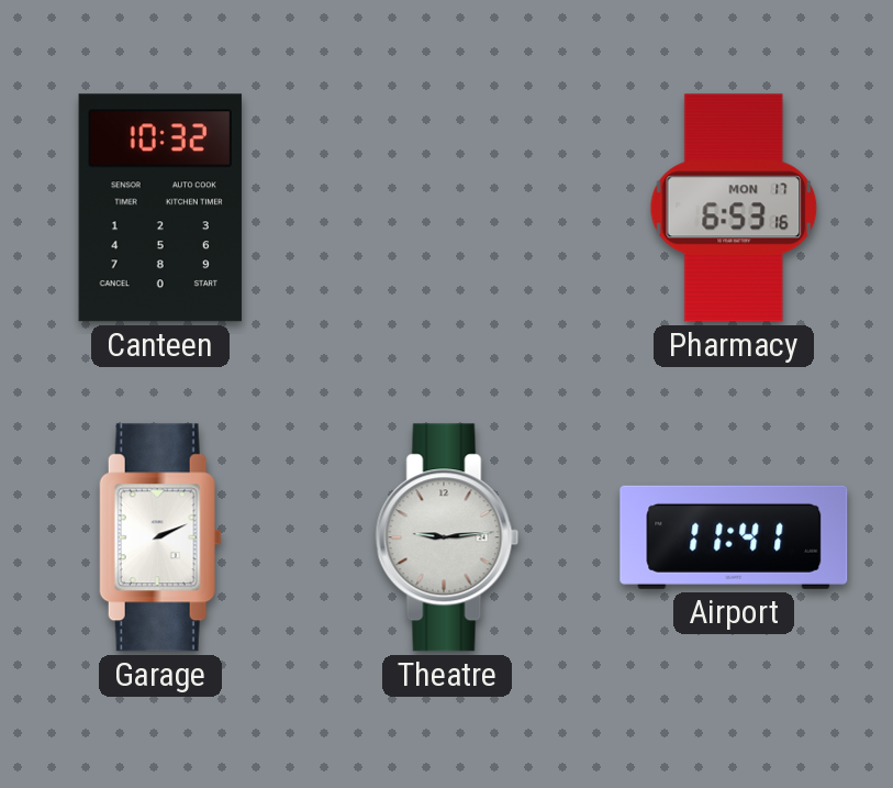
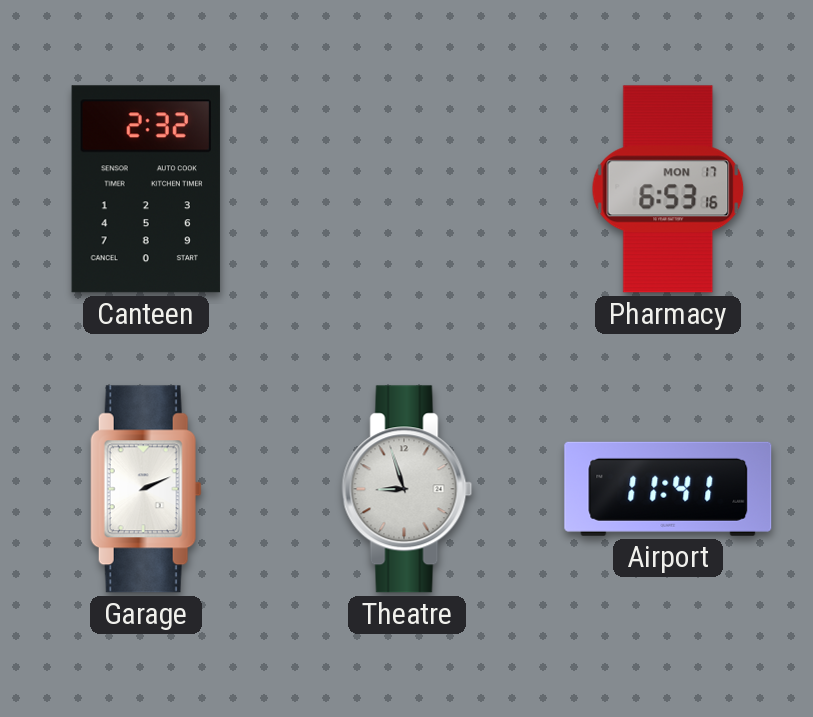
Canteen: 10:32 -> 2:32
Theatre: 9:14 -> 8:57
